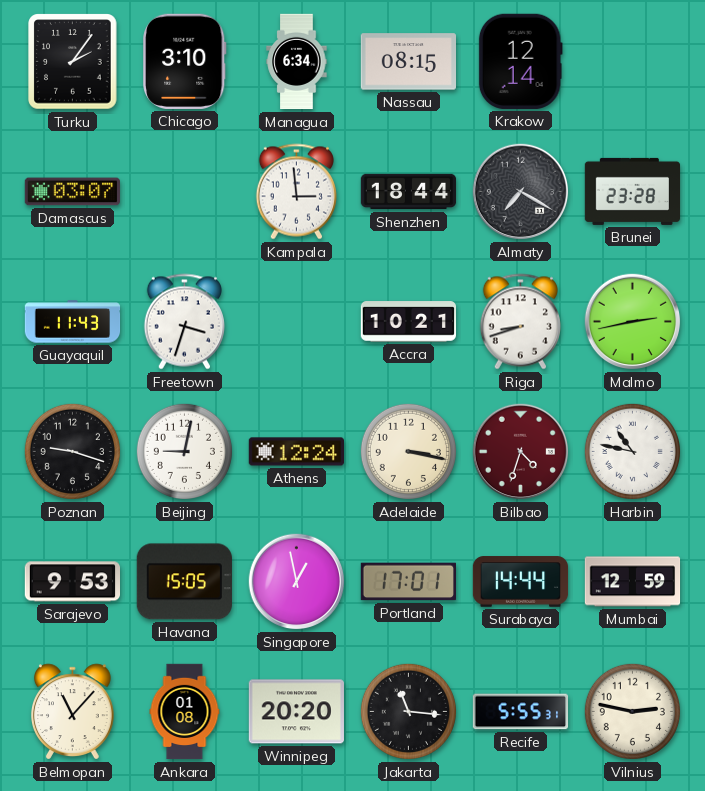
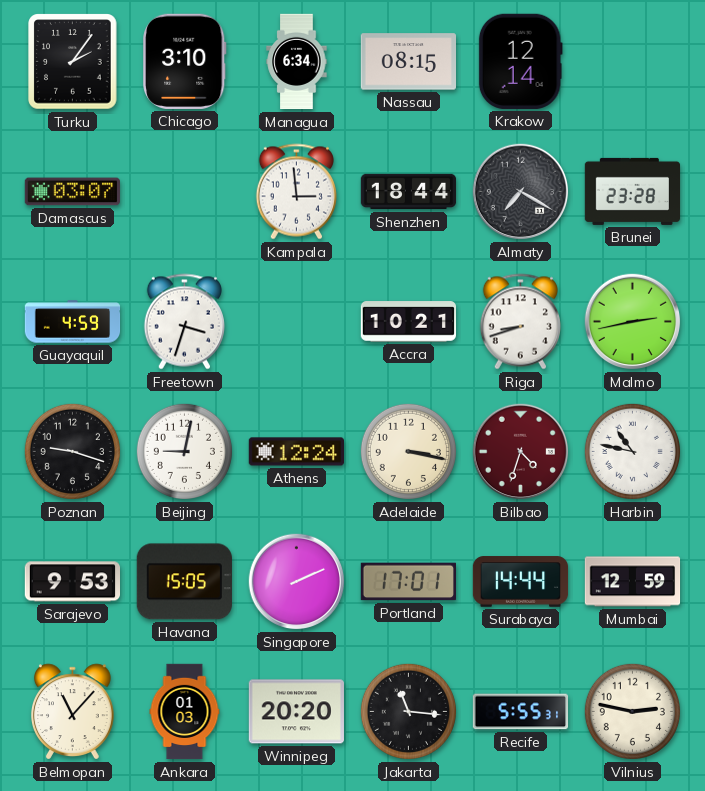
Guayaquil: 11:43 -> 4:59
Singapore: 12:58 -> 2:11
Ankara: 01:08 -> 01:03
